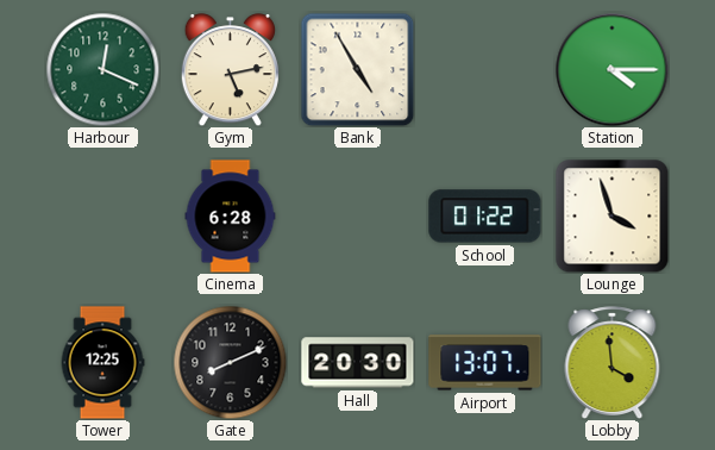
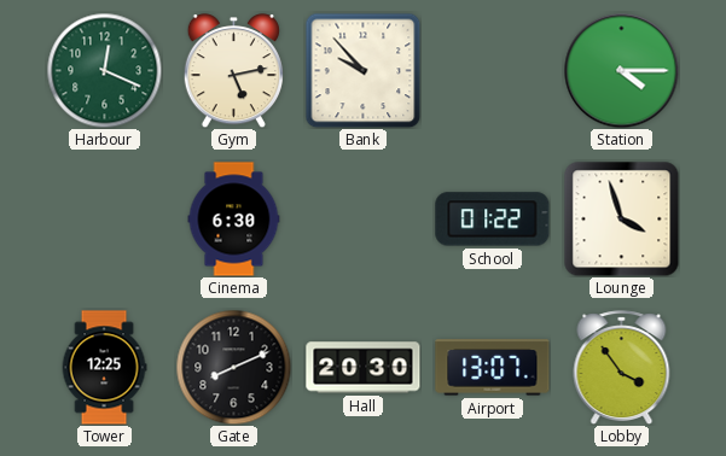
Bank: 4:55 -> 9:53
Cinema: 6:28 -> 6:30
Lobby: 3:59 -> 3:54
